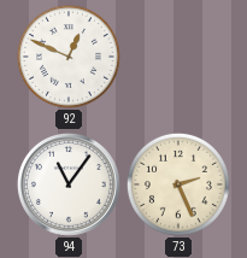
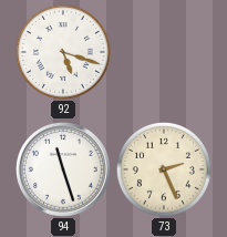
92: 12:49 -> 5:18
94: 11:06 -> 11:27
